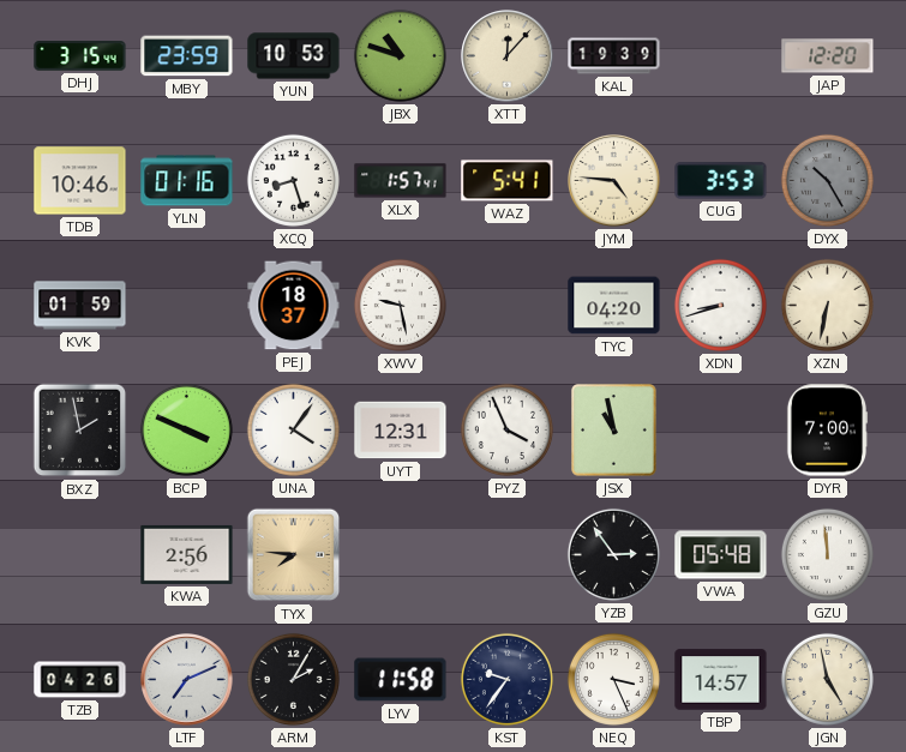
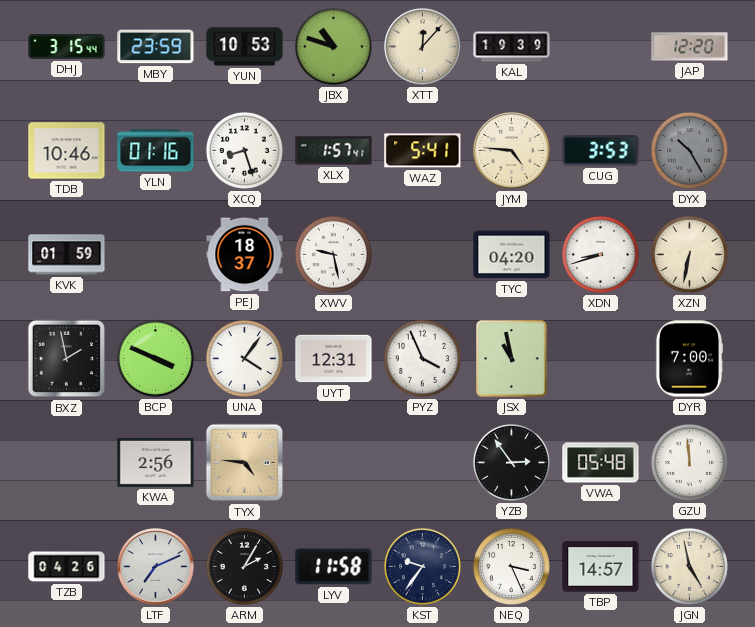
TYX: 7:46 -> 4:46
